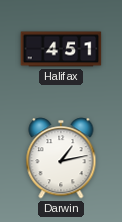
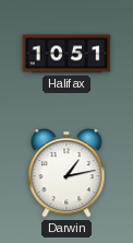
Halifax: 4:51 -> 10:51
